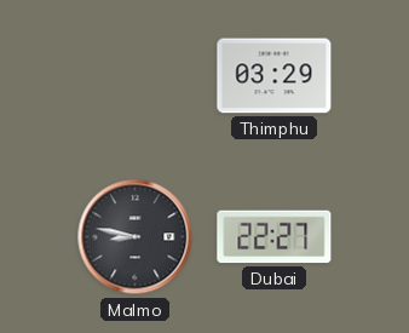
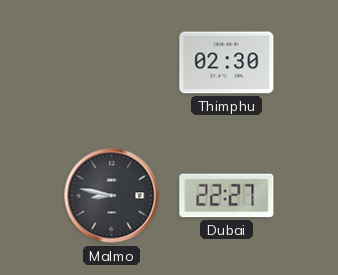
Thimphu: 03:29 -> 02:30
